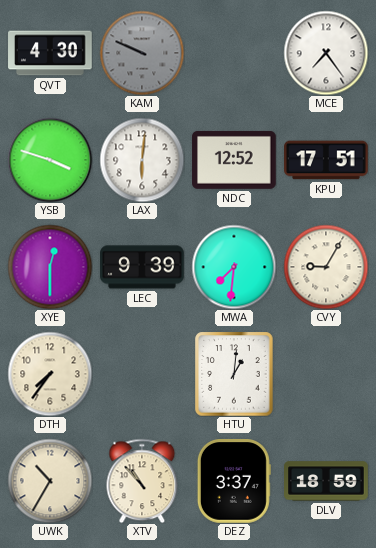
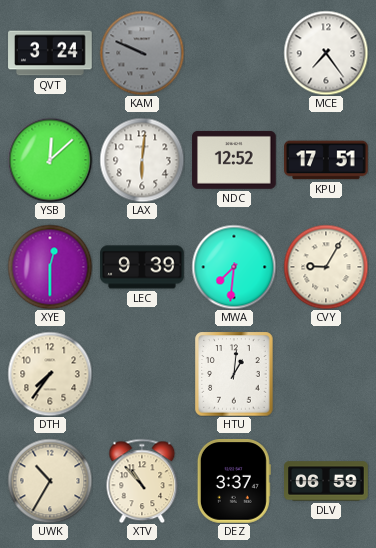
QVT: 4:30 -> 3:24
YSB: 3:48 -> 12:08
DLV: 18:59 -> 06:59
